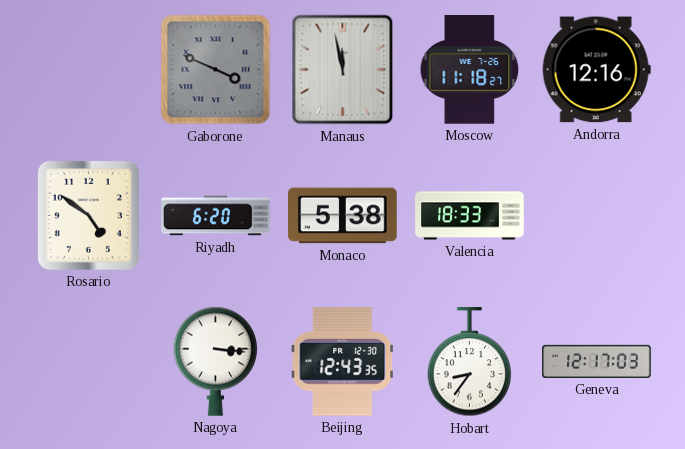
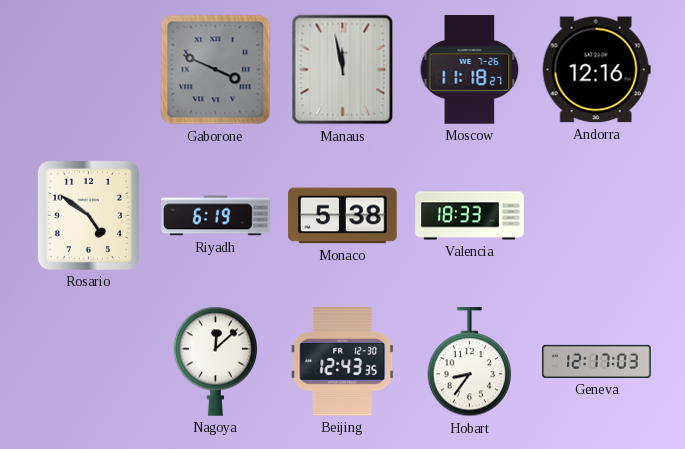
Riyadh: 6:20 -> 6:19
Nagoya: 3:16 -> 12:08
